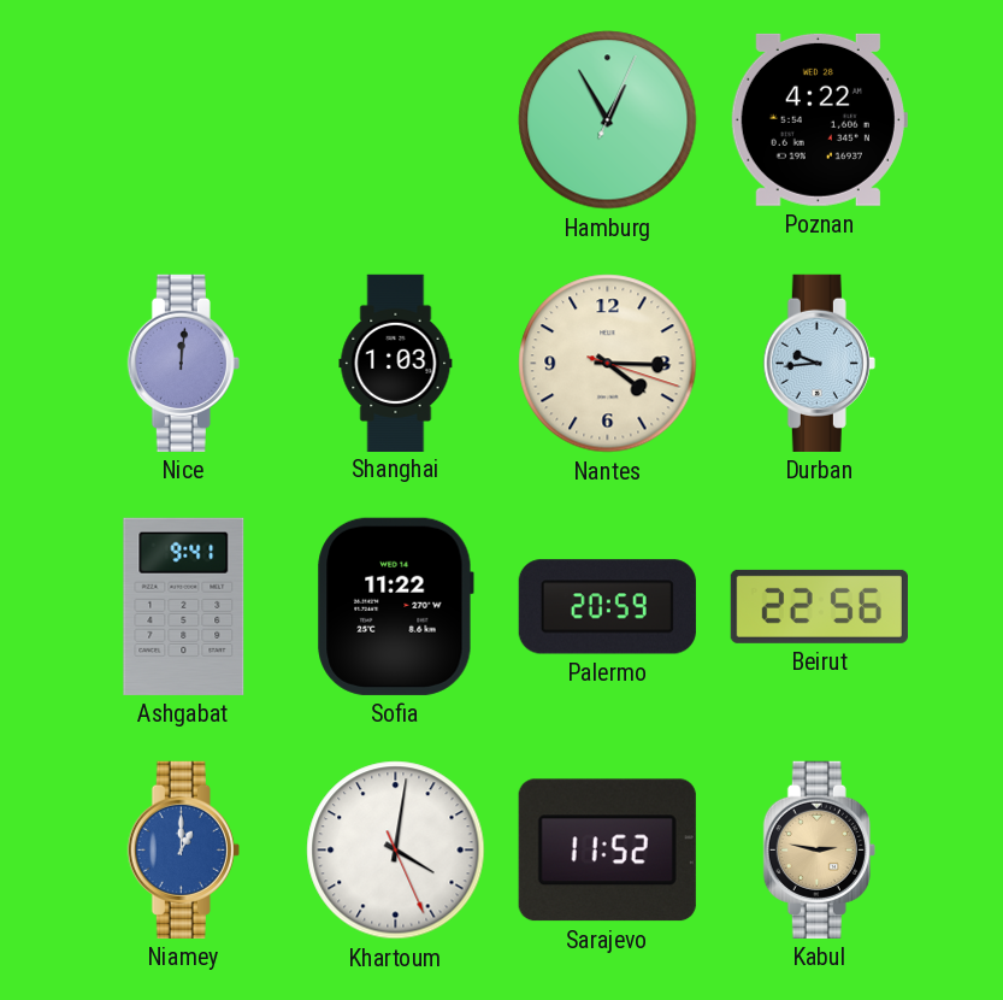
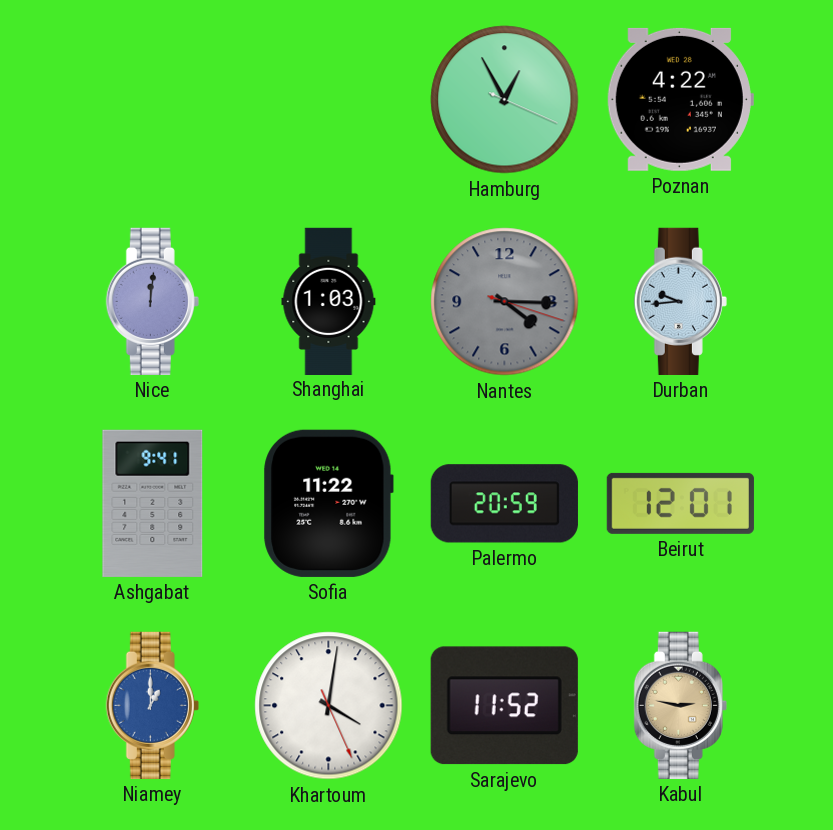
Hamburg: 12:55:04 -> 12:55:19
Nantes dial: cream -> grey
Beirut: 22:56 -> 12:01
